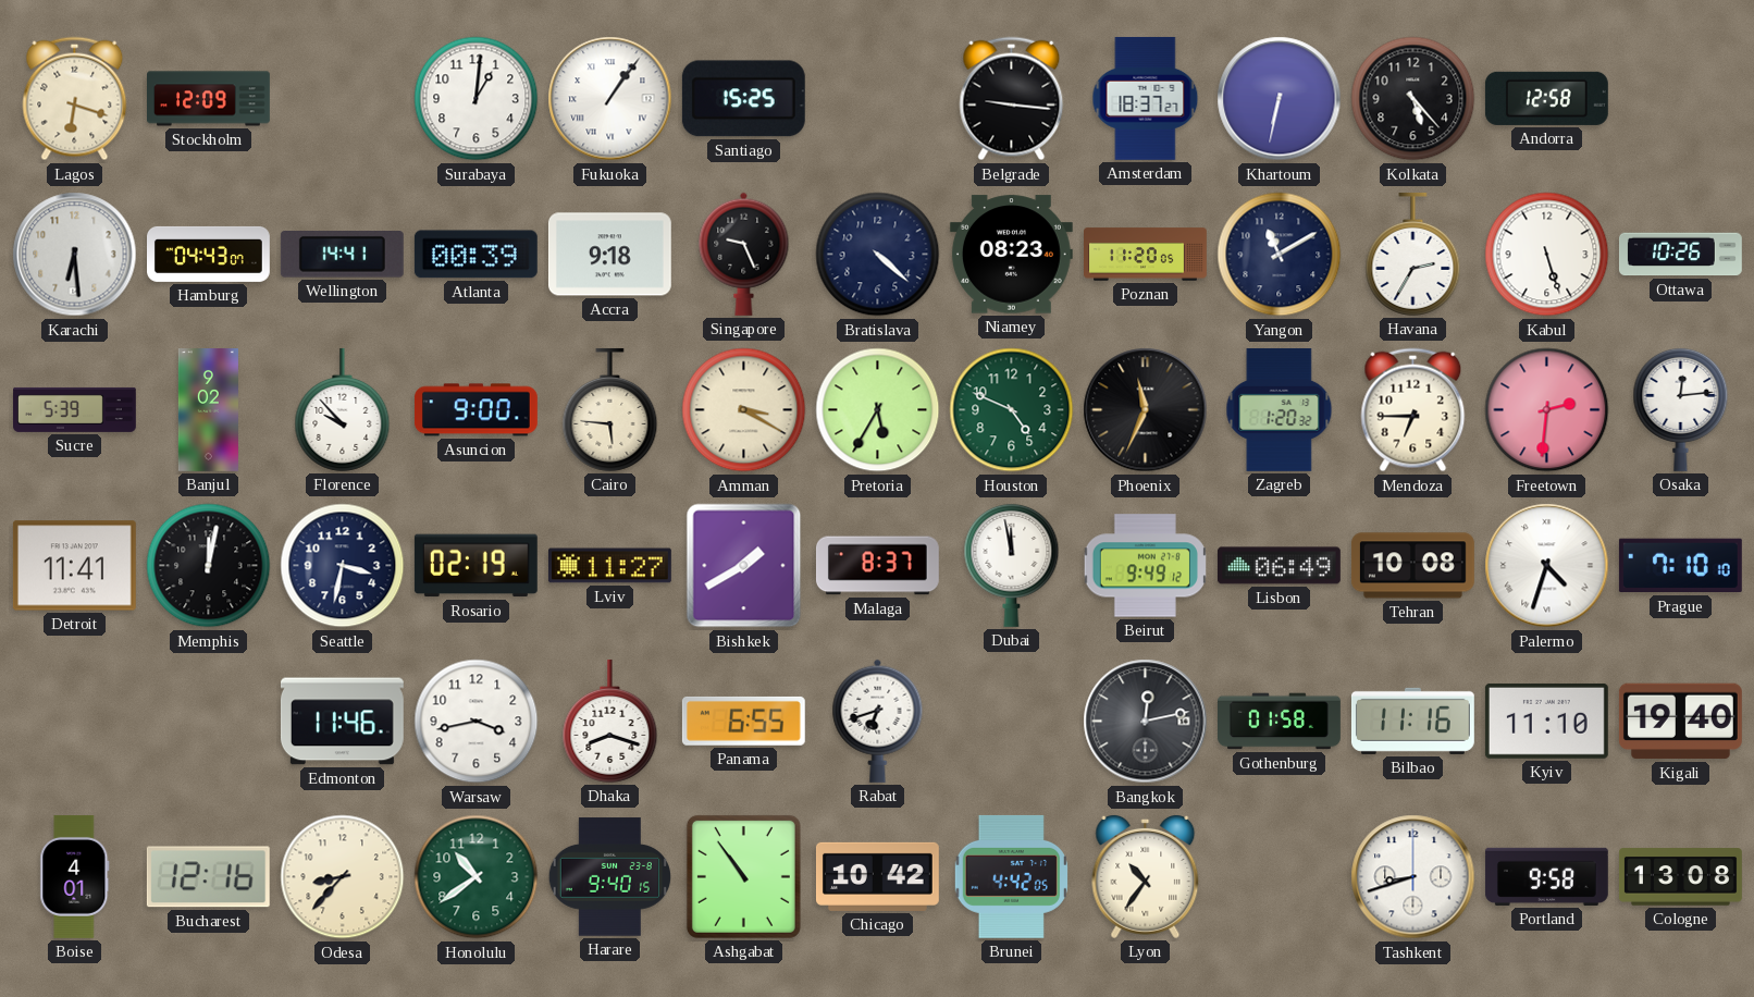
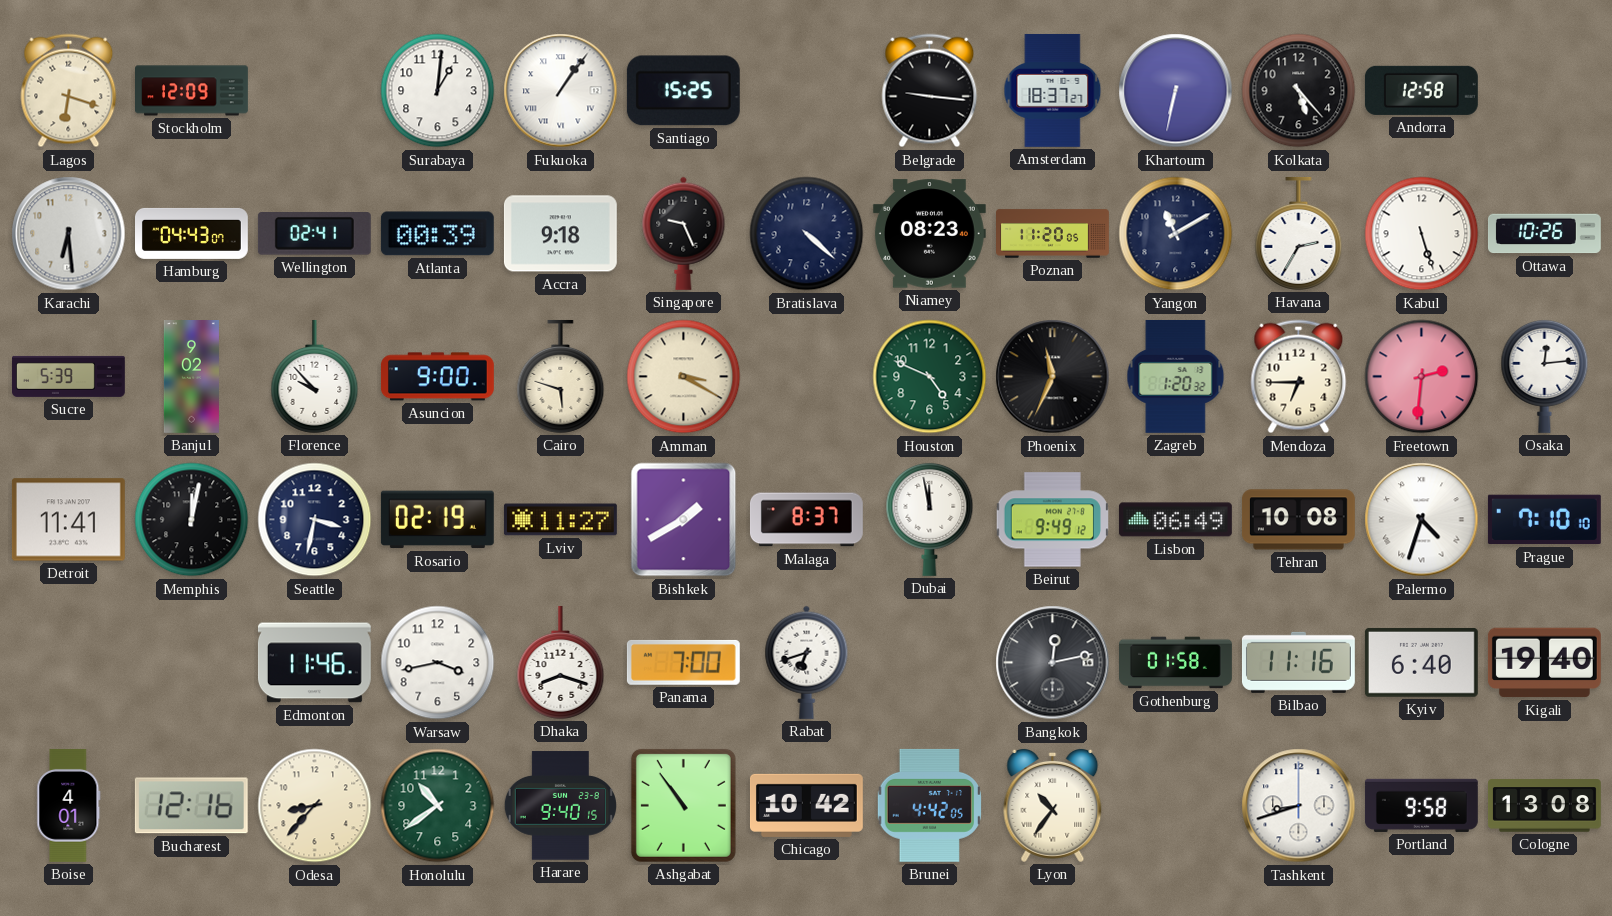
Wellington: 14:41 -> 02:41
Cairo: 5:46 -> 5:48
Pretoria: 5:35 -> none
Panama: 6:55 -> 7:00
Kyiv: 11:10 -> 6:40
